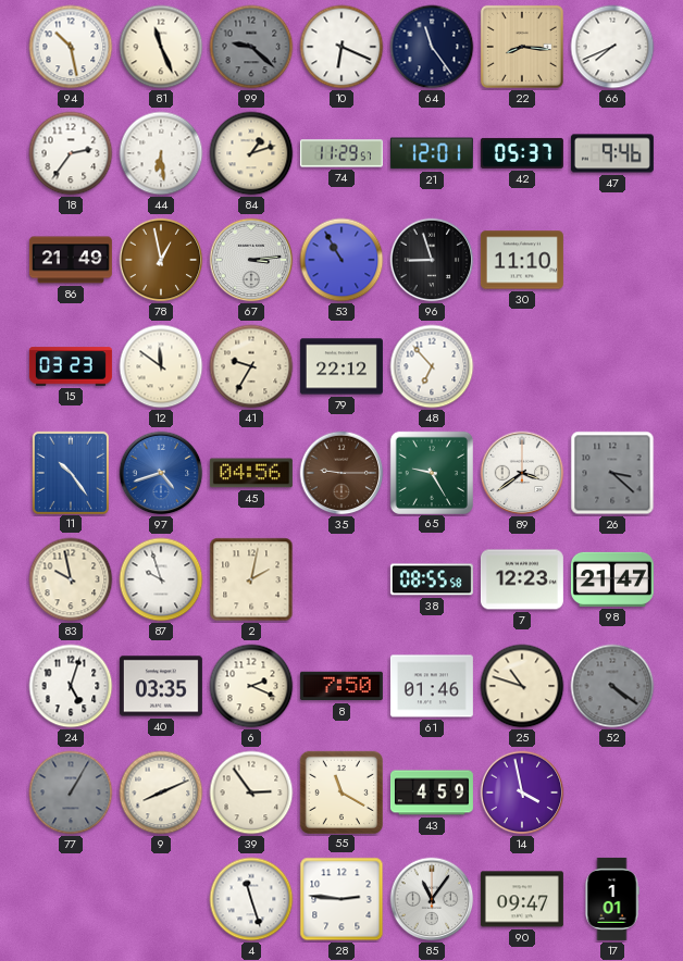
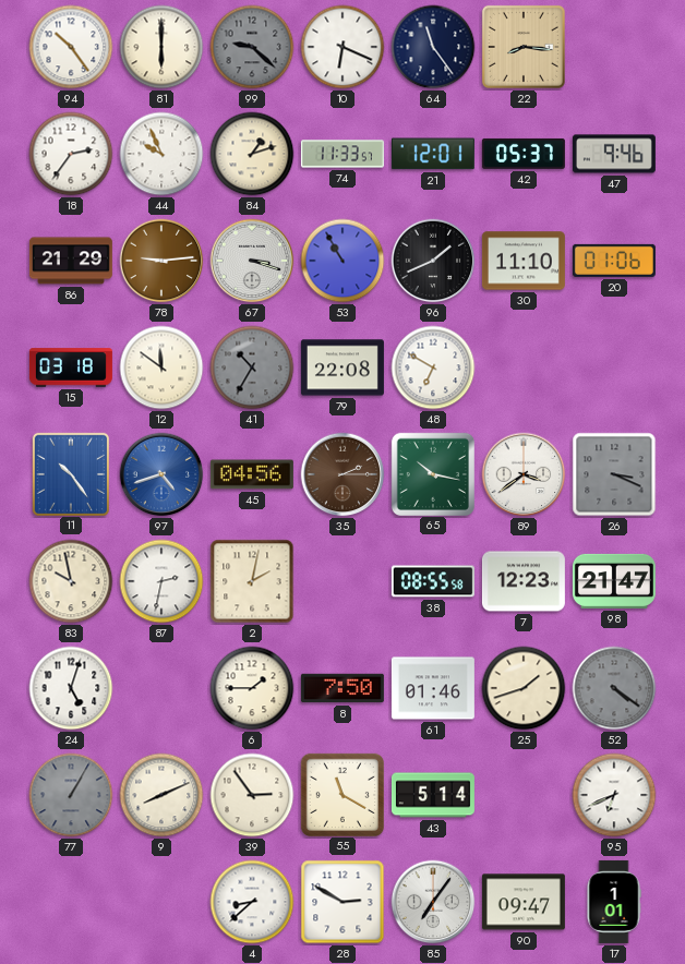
94: 10:28 -> 10:24
81: 11:26 -> 6:00
66: 7:41 -> none
44: 6:29 -> 9:56
74: 11:29 -> 11:33
86: 21:49 -> 21:29
78: 12:58 -> 9:14
67: 3:14 -> 3:18
96: 8:57 -> 1:41
20: none -> 01:06
15: 03:23 -> 03:18
41: 9:35 -> 10:35
41 dial: cream -> grey
79: 22:12 -> 22:08
48: 6:53 -> 6:50
35: 9:15 -> 2:15
65: 9:25 -> 10:17
26: 3:22 -> 3:19
87: 9:57 -> 2:32
40: 03:35 -> none
6: 2:19 -> 1:45
25: 10:48 -> 1:42
43: 4:59 -> 5:14
14: 3:58 -> none
95: none -> 6:41
4: 11:27 -> 8:38
28: 2:46 -> 2:50
85: 11:06 -> 7:06
